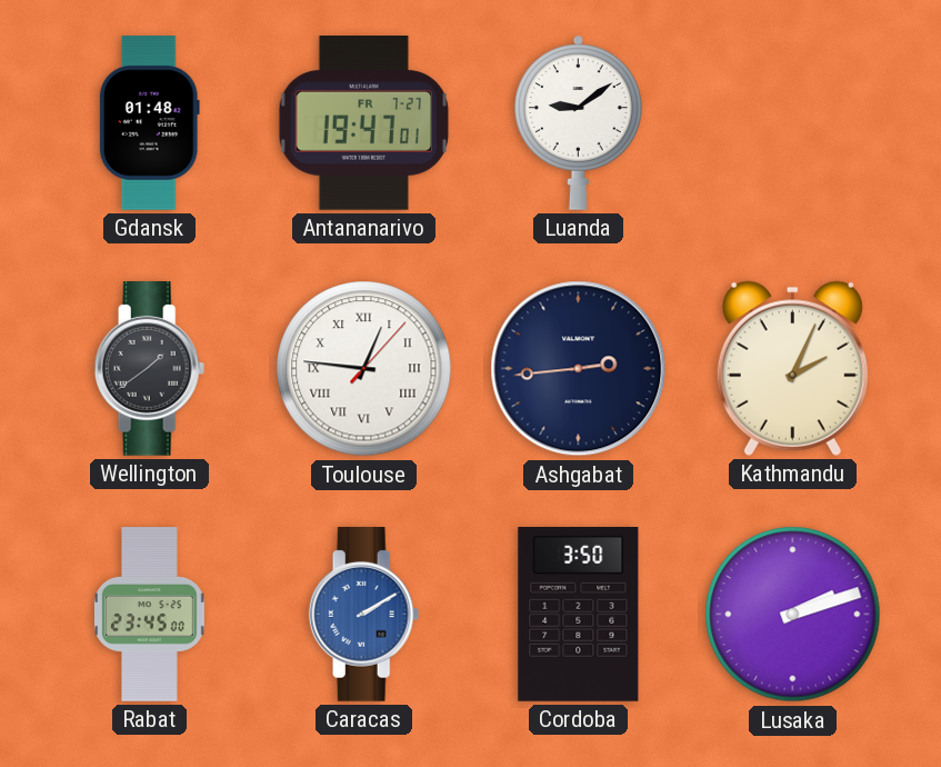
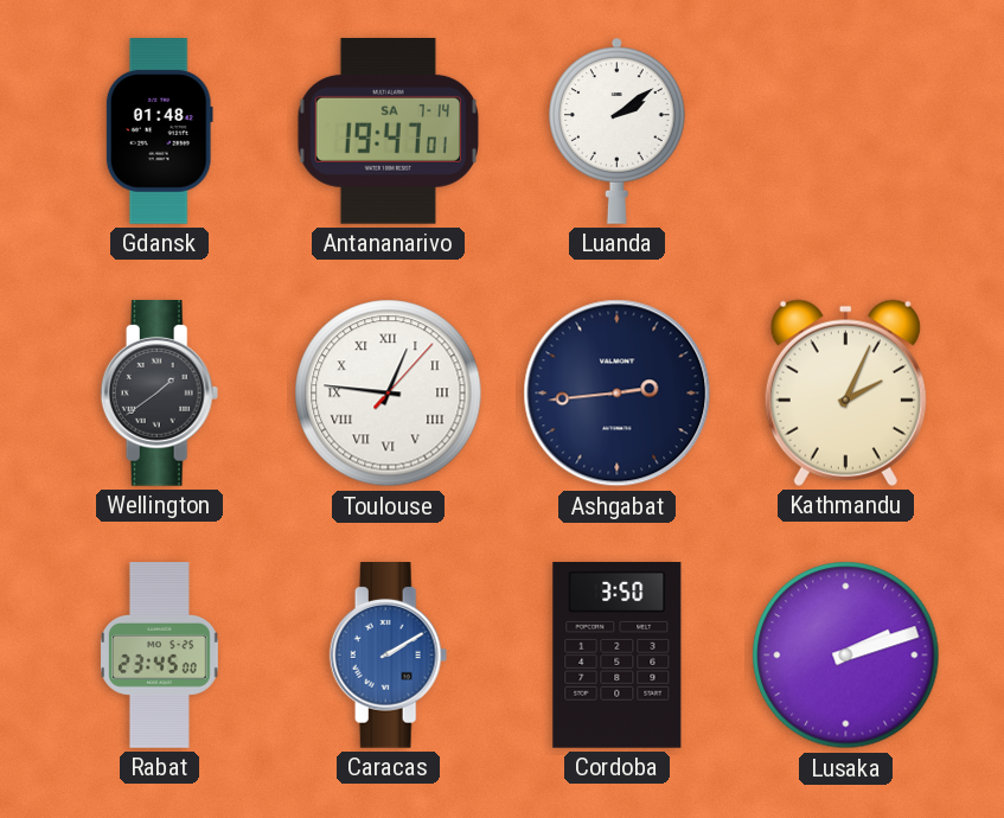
Antananarivo date: FR 7-27 -> SA 7-14
Luanda: 9:09 -> 2:09
